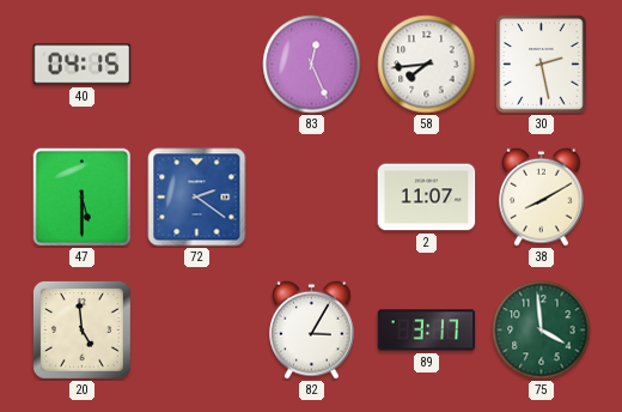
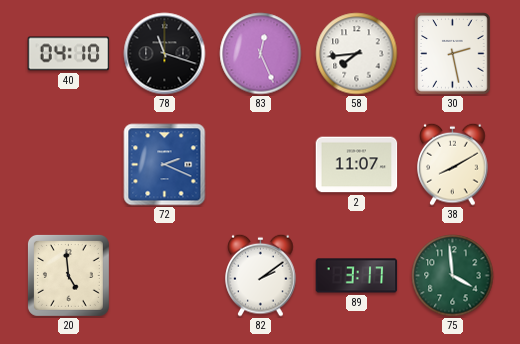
40: 04:15 -> 04:10
78: none -> 11:18
47: 5:30 -> none
72: 2:21 -> 2:19
82: 3:05 -> 2:09
